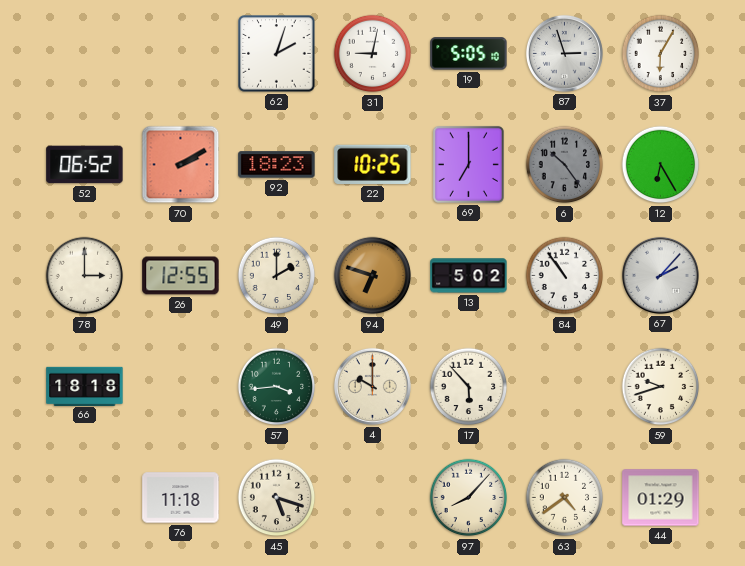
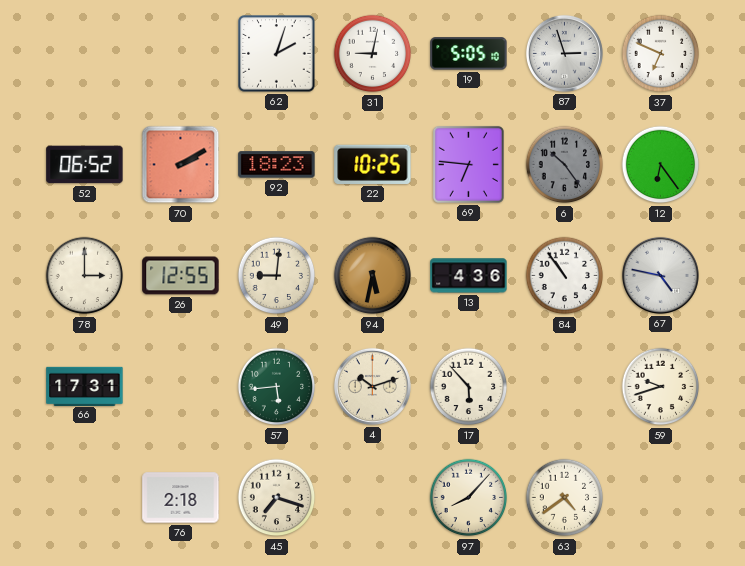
37: 6:05 -> 6:49
69: 7:00 -> 6:46
12: 6:25 -> 6:24
49: 2:00 -> 9:01
94: 6:48 -> 5:32
13: 5:02 -> 4:36
67: 2:07 -> 4:47
66: 18:18 -> 17:31
57: 3:44 -> 5:44
4: 10:00 -> 10:12
76: 11:18 -> 2:18
45: 5:18 -> 7:18
44: 01:29 -> none
